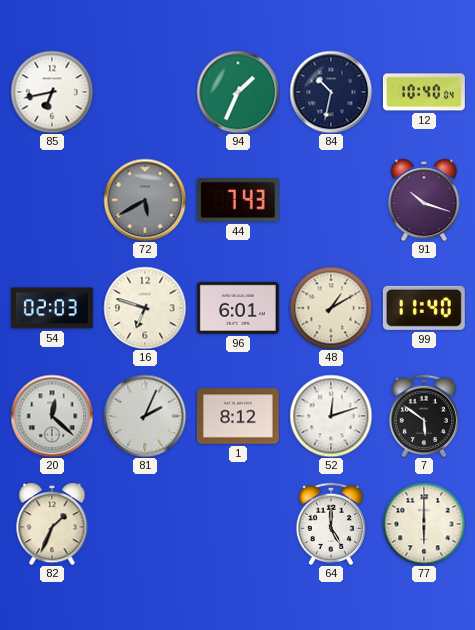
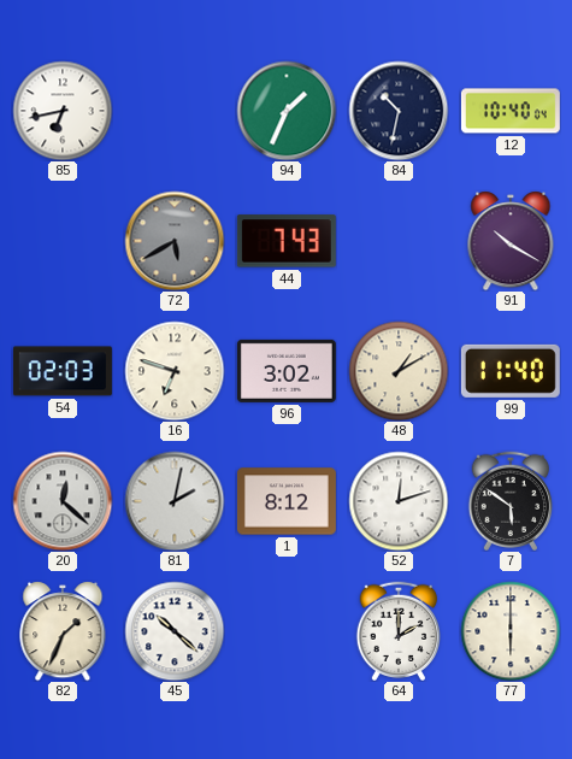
91: 10:18 -> 10:20
96: 6:01 -> 3:02
81: 2:04 -> 2:02
45: none -> 10:22
64: 5:00 -> 2:00
